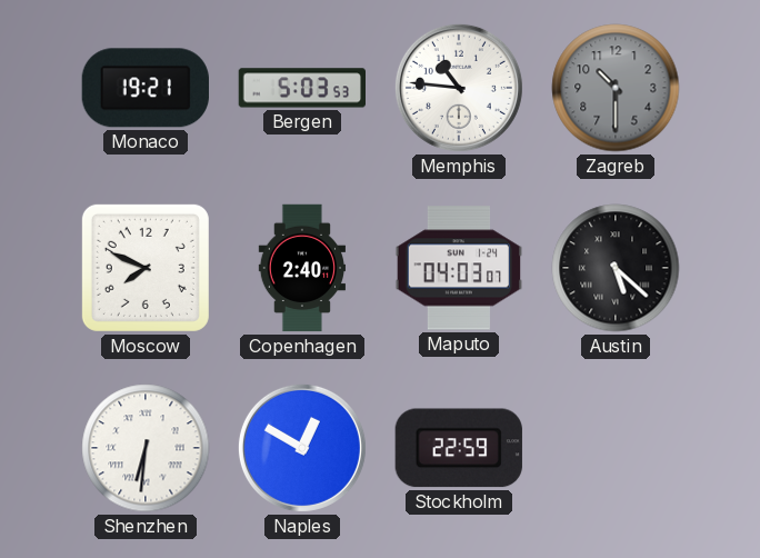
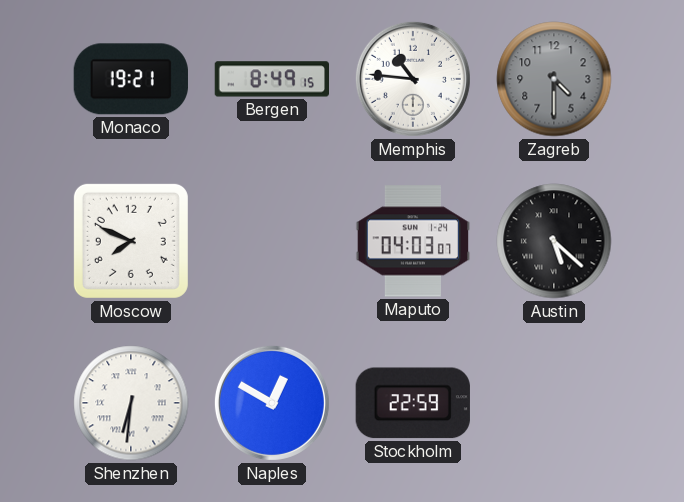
Bergen: 5:03 -> 8:49
Zagreb: 10:30 -> 4:30
Copenhagen: 2:40 -> none
